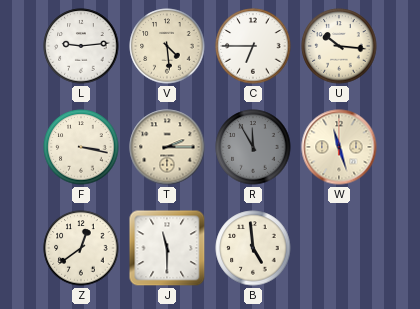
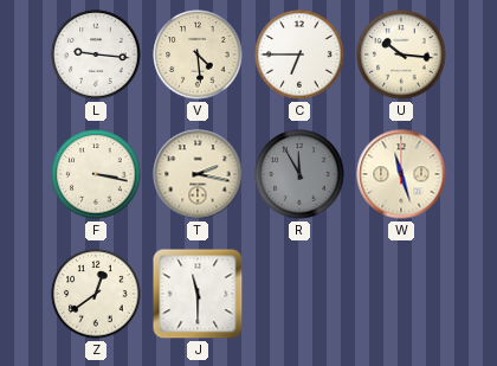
L: 9:14 -> 9:16
T: 2:15 -> 2:17
B: 4:59 -> none
